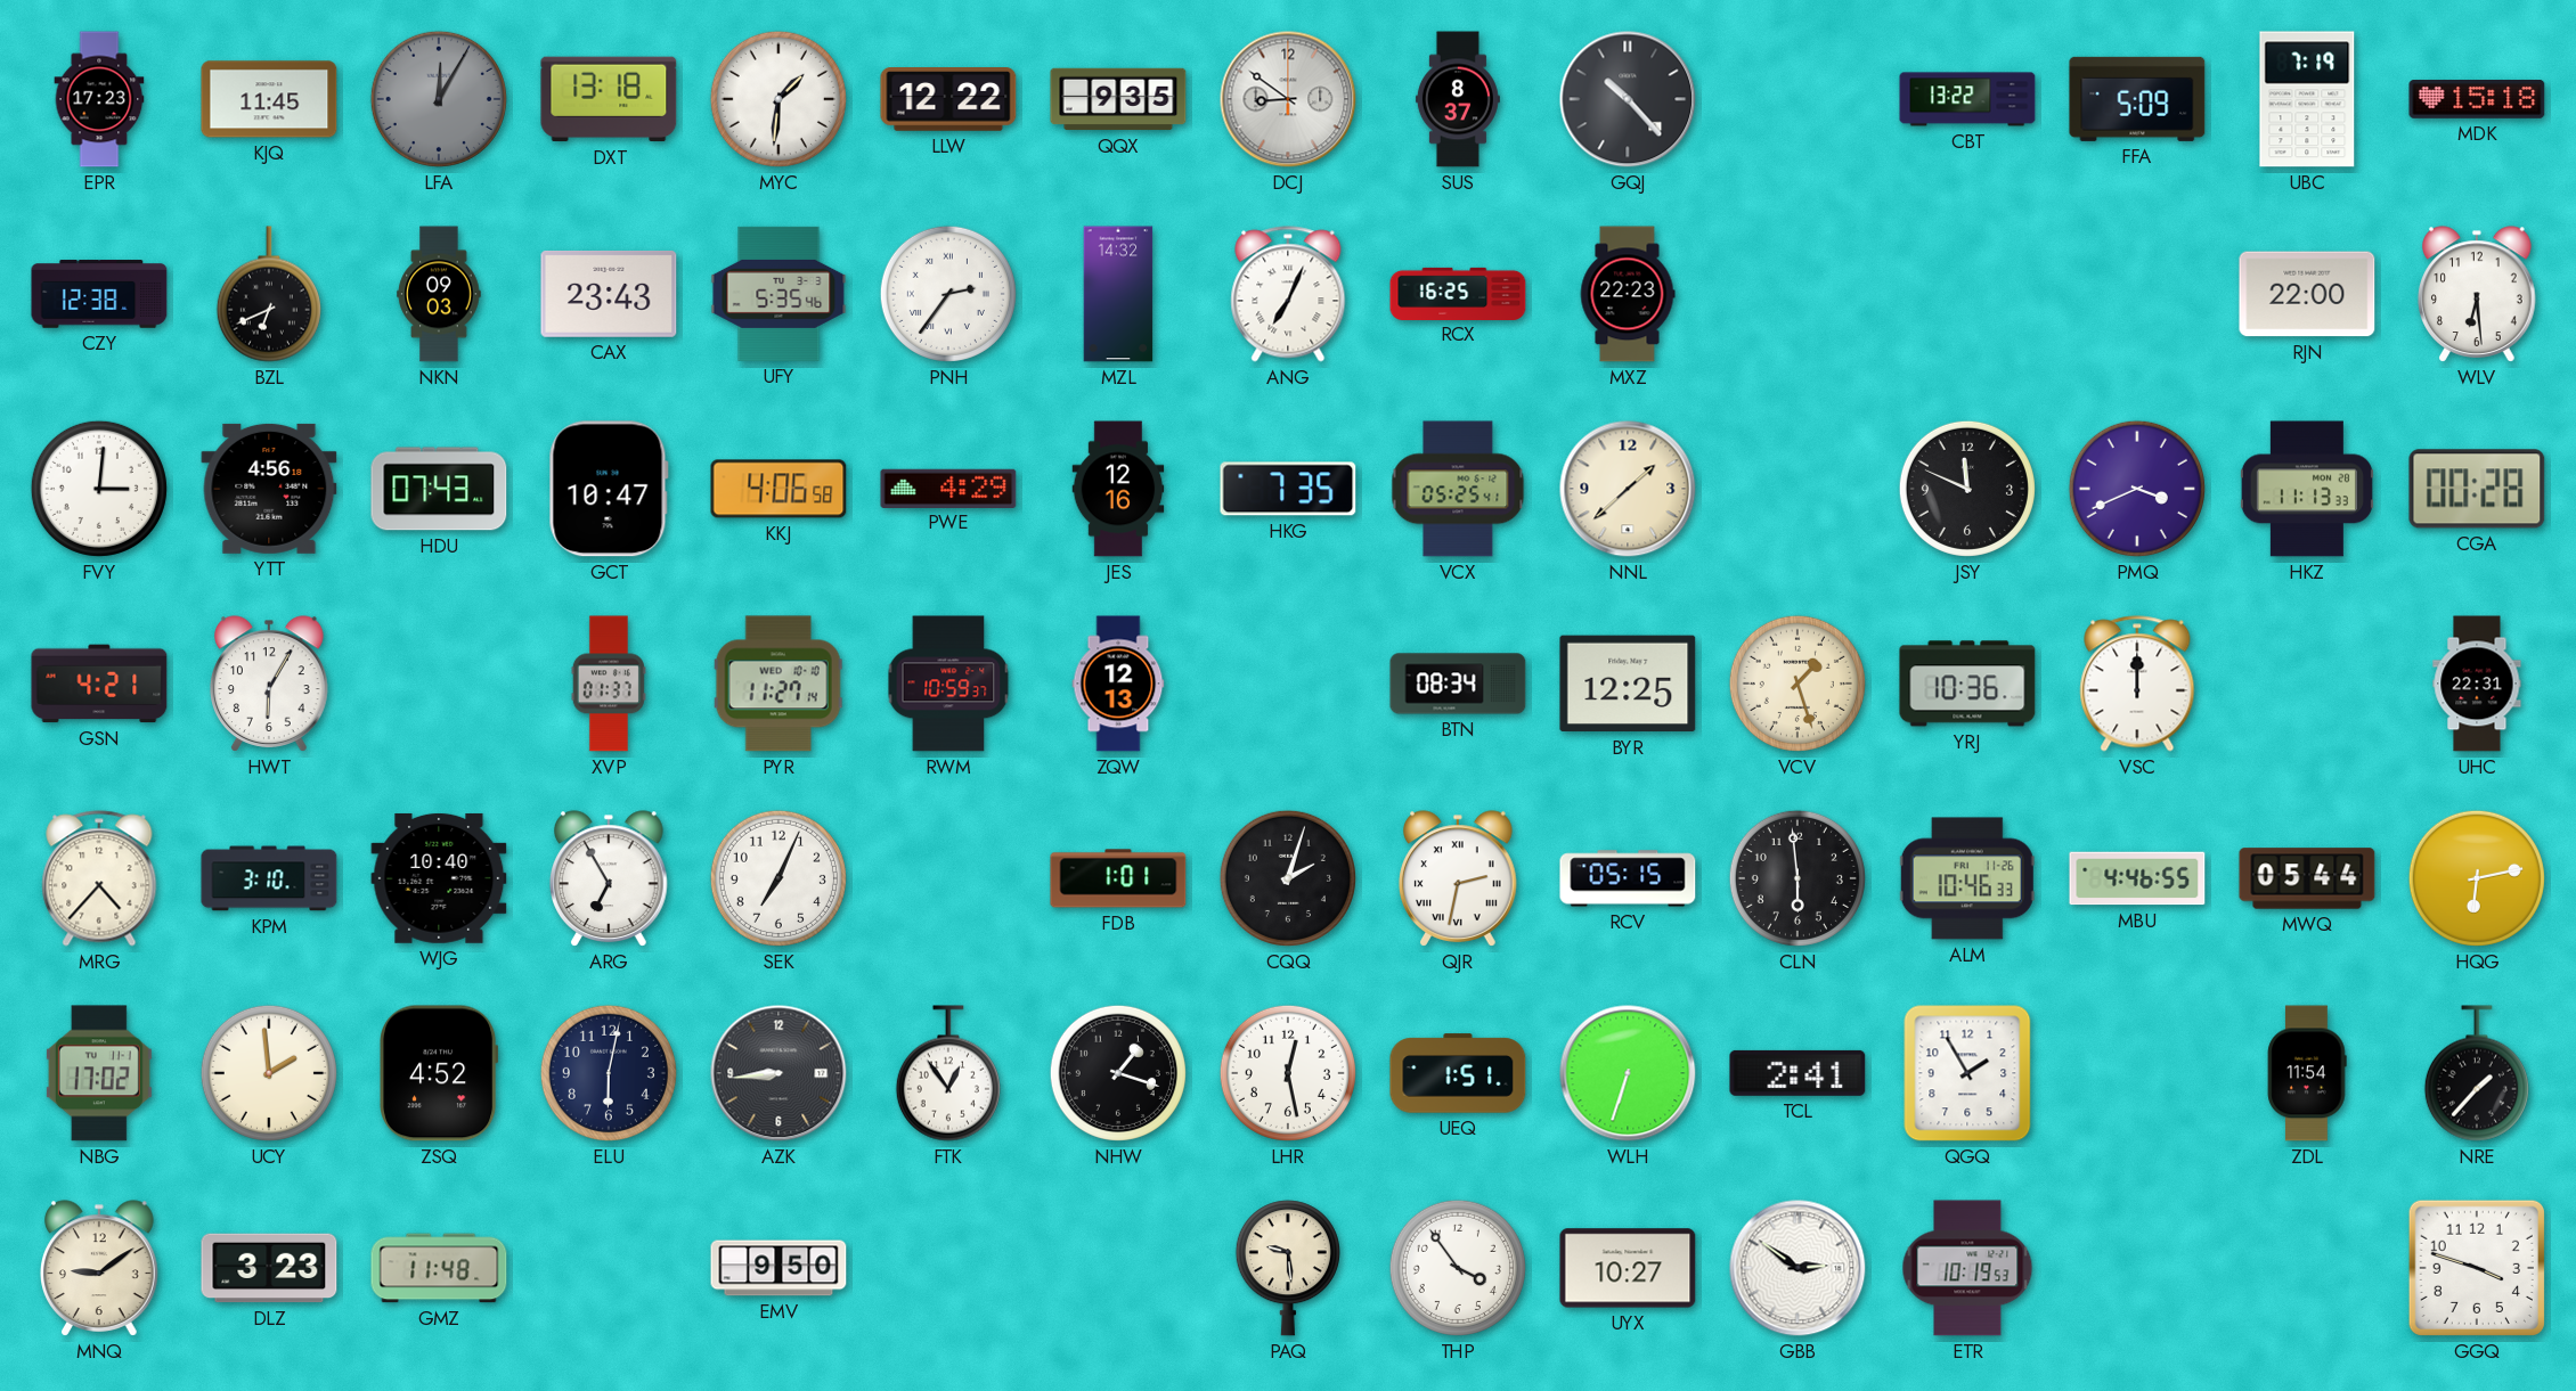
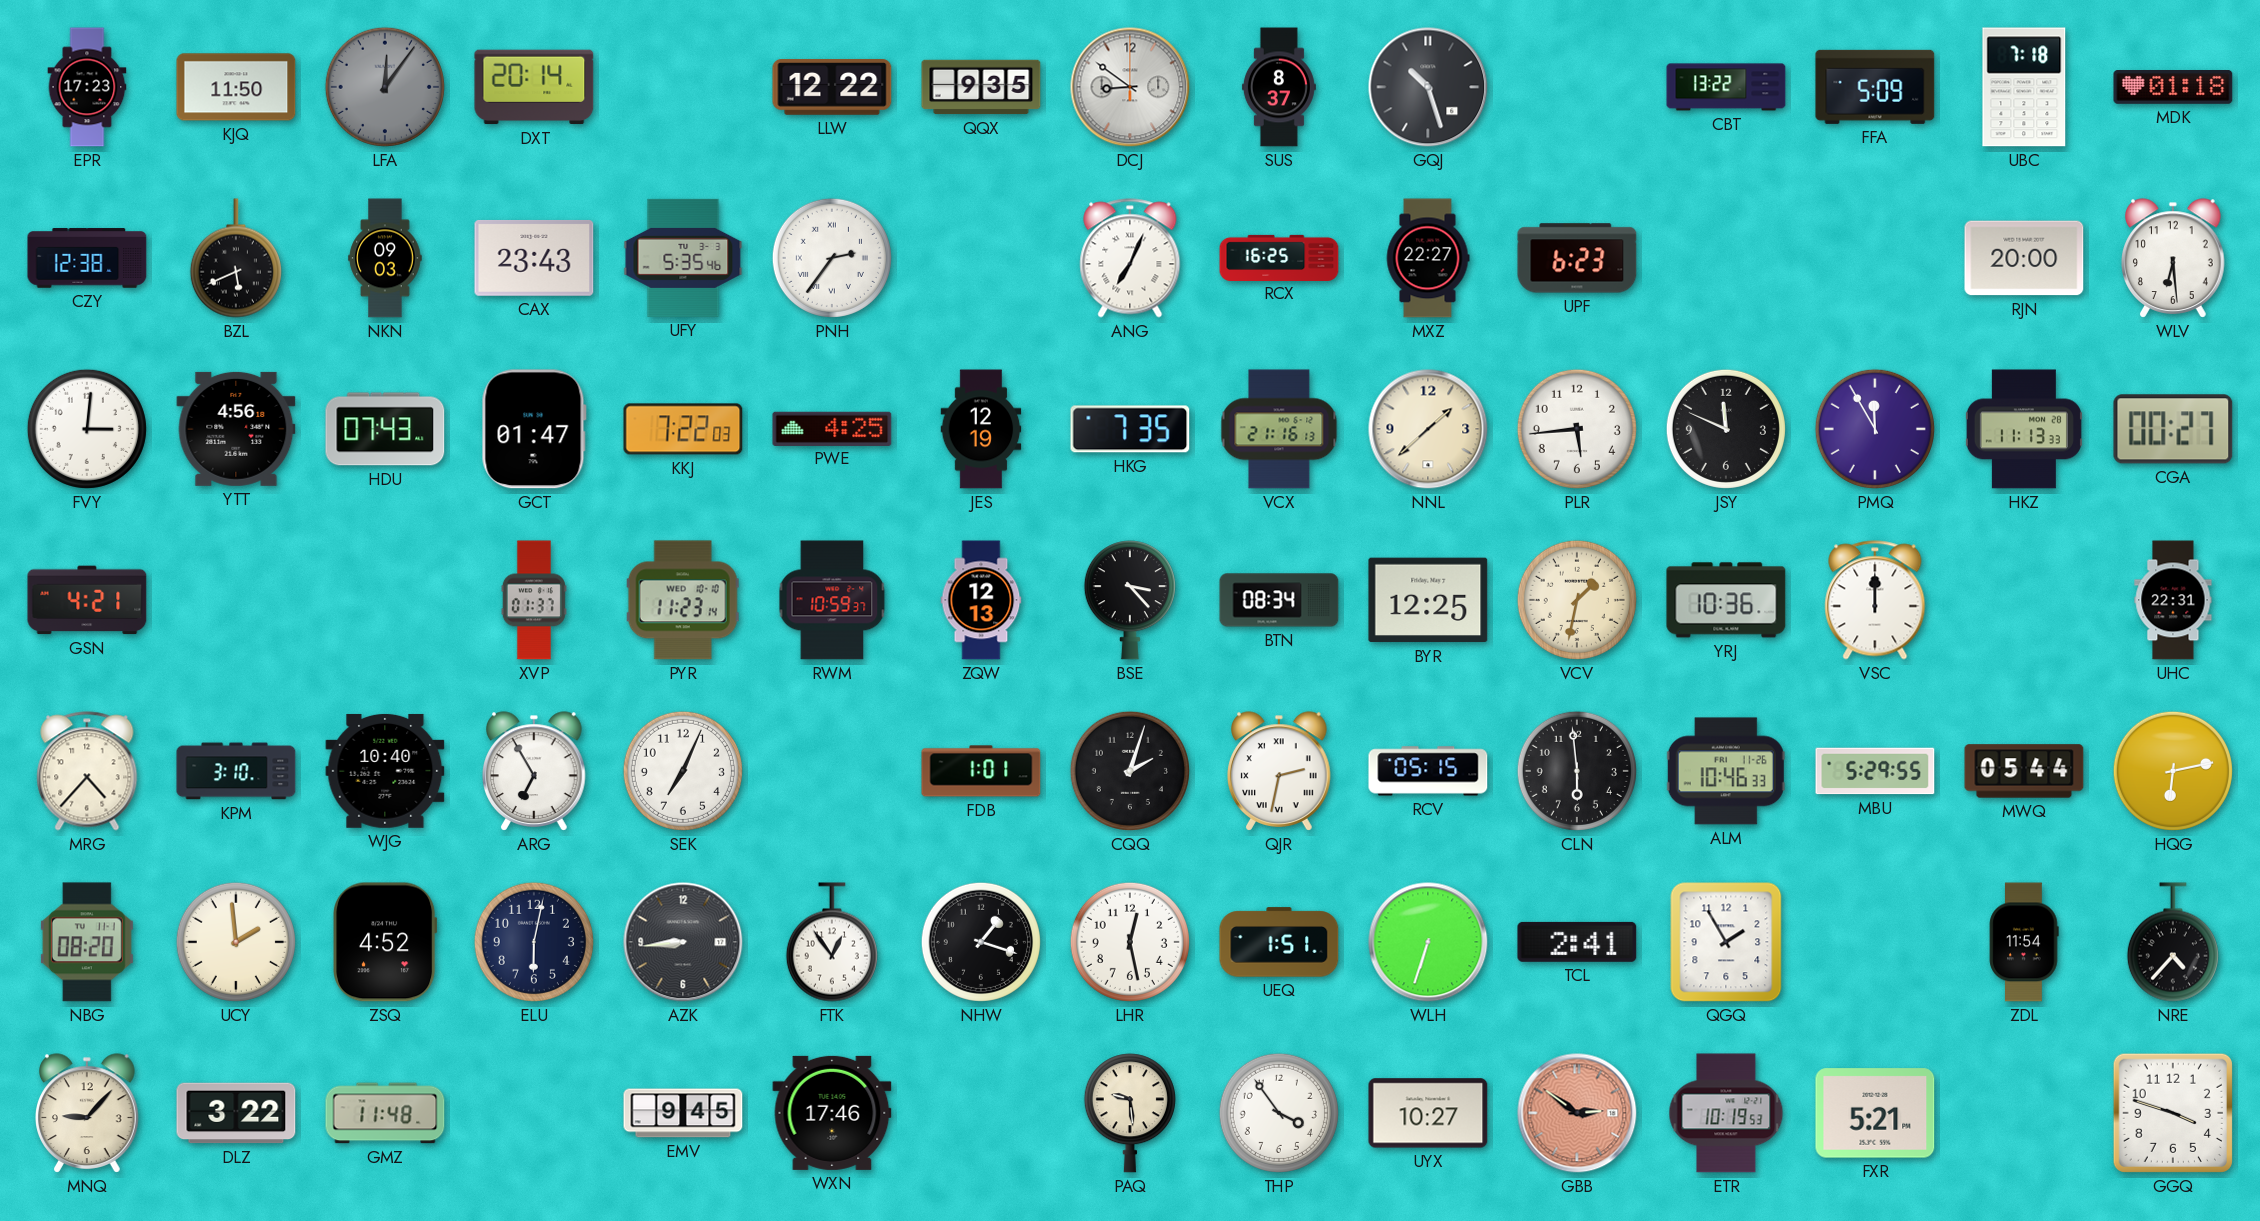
KJQ: 11:45 -> 11:50
LFA: 12:05 -> 12:06
DXT: 13:18 -> 20:14
MYC: 1:31 -> none
GQJ: 10:23 -> 10:27
UBC: 7:19 -> 7:18
MDK: 15:18 -> 01:18
BZL: 6:41 -> 5:41
MZL: 14:32 -> none
MXZ: 22:23 -> 22:27
UPF: none -> 6:23
RJN: 22:00 -> 20:00
GCT: 10:47 -> 01:47
KKJ: 4:06 -> 7:22
PWE: 4:29 -> 4:25
JES: 12:16 -> 12:19
VCX: 05:25 -> 21:16
PLR: none -> 5:44
PMQ: 3:41 -> 11:55
CGA: 00:28 -> 00:27
HWT: 6:05 -> none
PYR: 11:27 -> 11:23
BSE: none -> 3:23
VCV: 1:27 -> 1:32
MBU: 4:46 -> 5:29
NBG: 17:02 -> 08:20
NRE: 1:37 -> 4:37
MNQ: 9:09 -> 9:07
DLZ: 3:23 -> 3:22
EMV: 9:50 -> 9:45
WXN: none -> 17:46
GBB dial: white -> salmon
FXR: none -> 5:21
